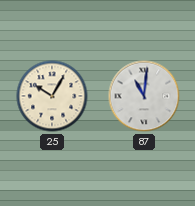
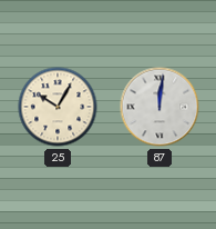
87: 11:01 -> 12:01
